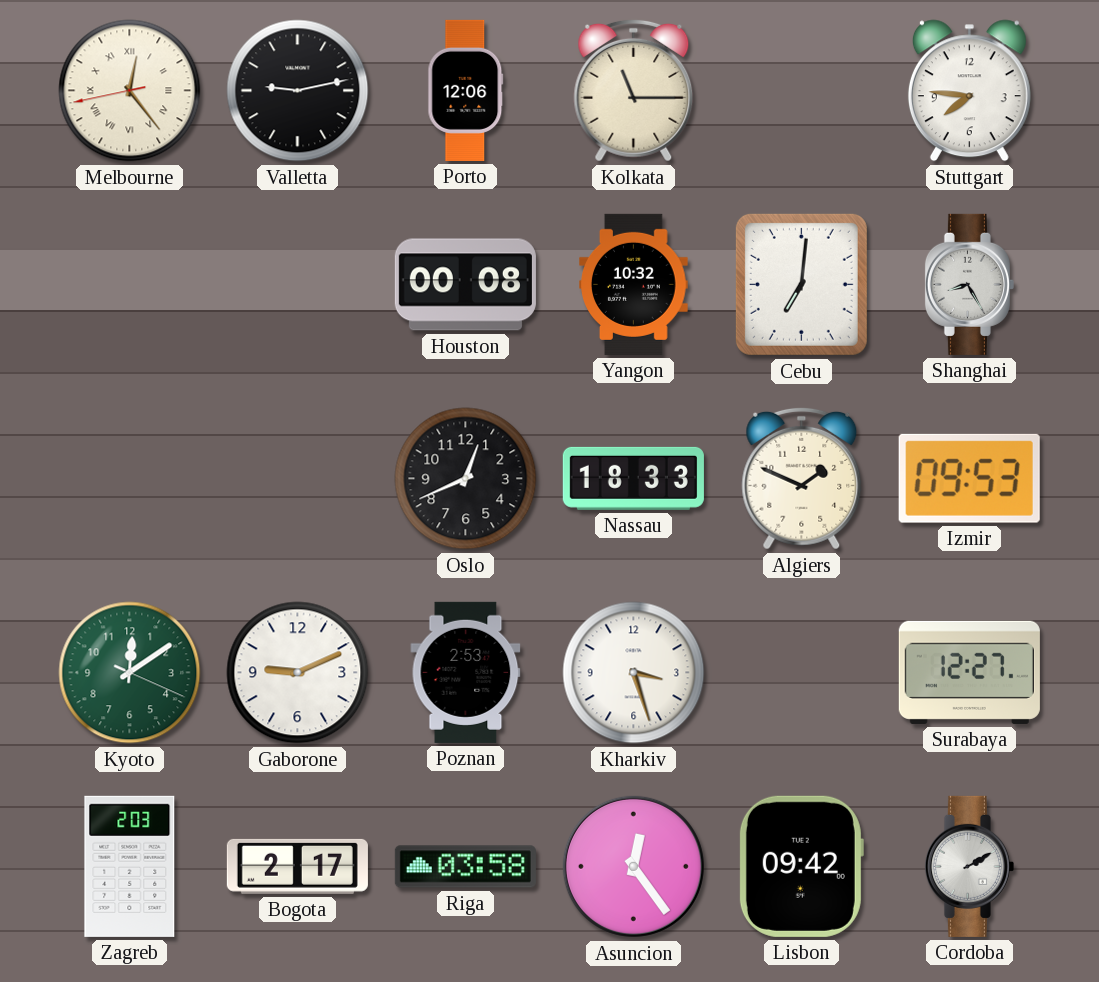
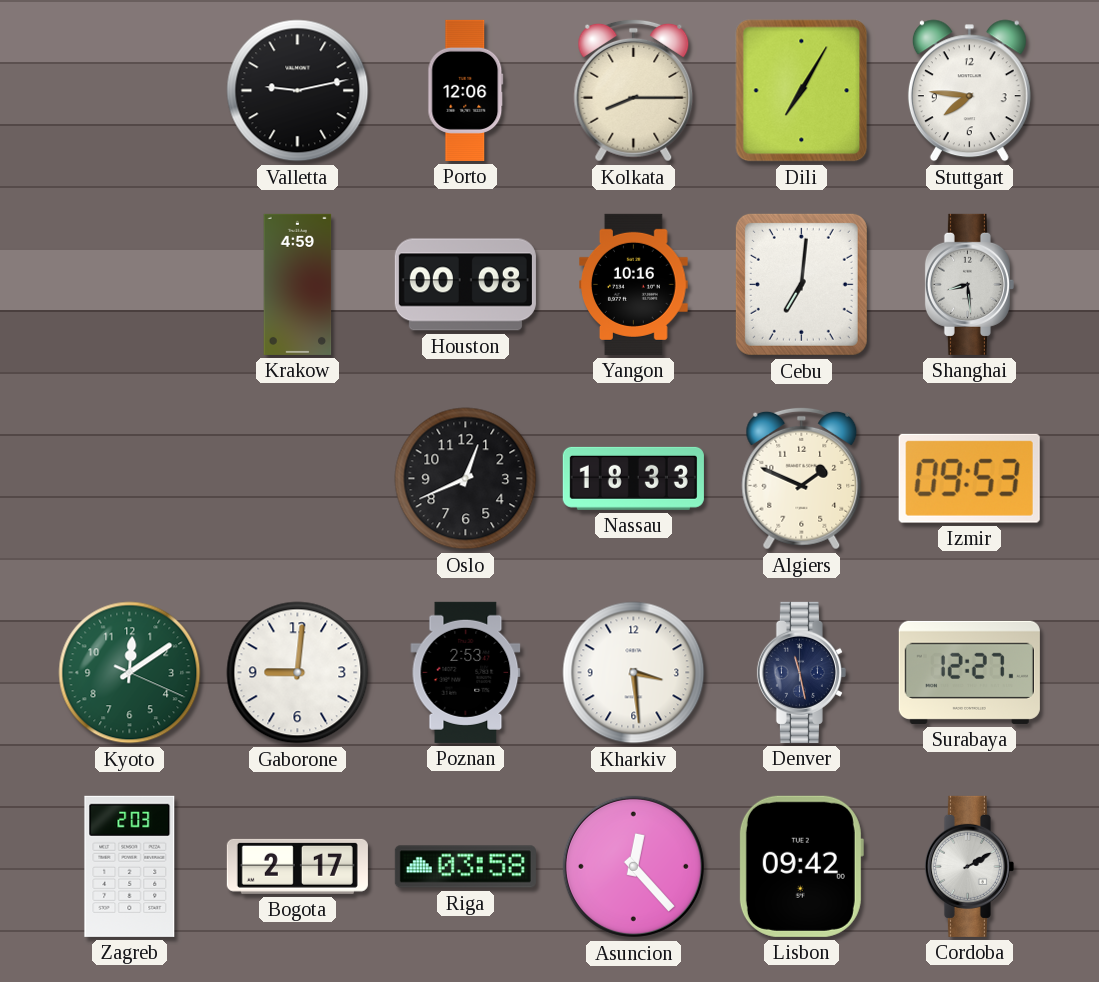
Melbourne: 12:23 -> none
Kolkata: 11:15 -> 8:15
Dili: none -> 7:05
Krakow: none -> 4:59
Yangon: 10:32 -> 10:16
Shanghai: 8:25 -> 8:29
Gaborone: 9:11 -> 9:01
Kharkiv: 3:27 -> 3:29
Denver: none -> 11:28
Asuncion: 12:24 -> 12:23
